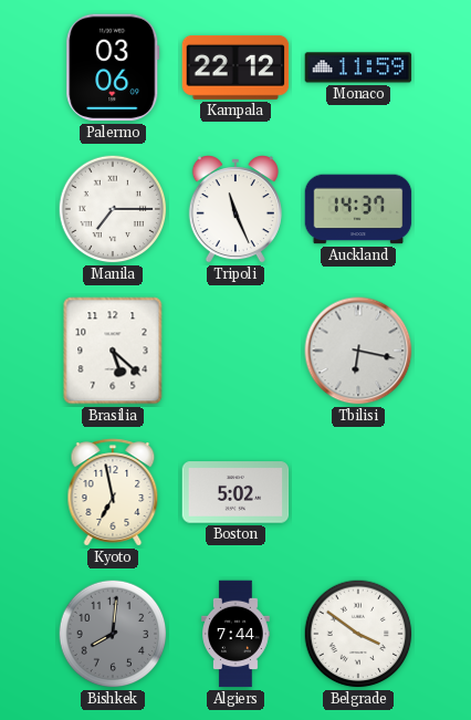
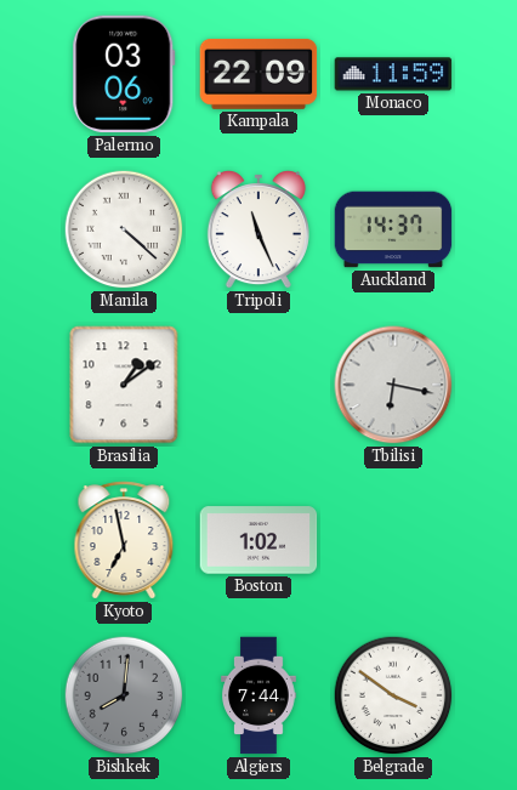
Kampala: 22:12 -> 22:09
Manila: 7:15 -> 4:22
Brasilia: 5:22 -> 1:09
Boston: 5:02 -> 1:02
